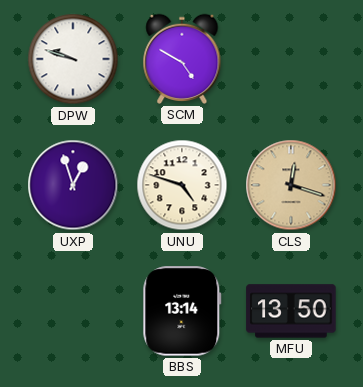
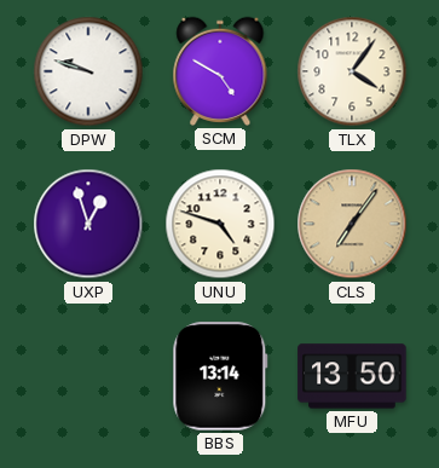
TLX: none -> 4:06
CLS: 12:18 -> 7:06
